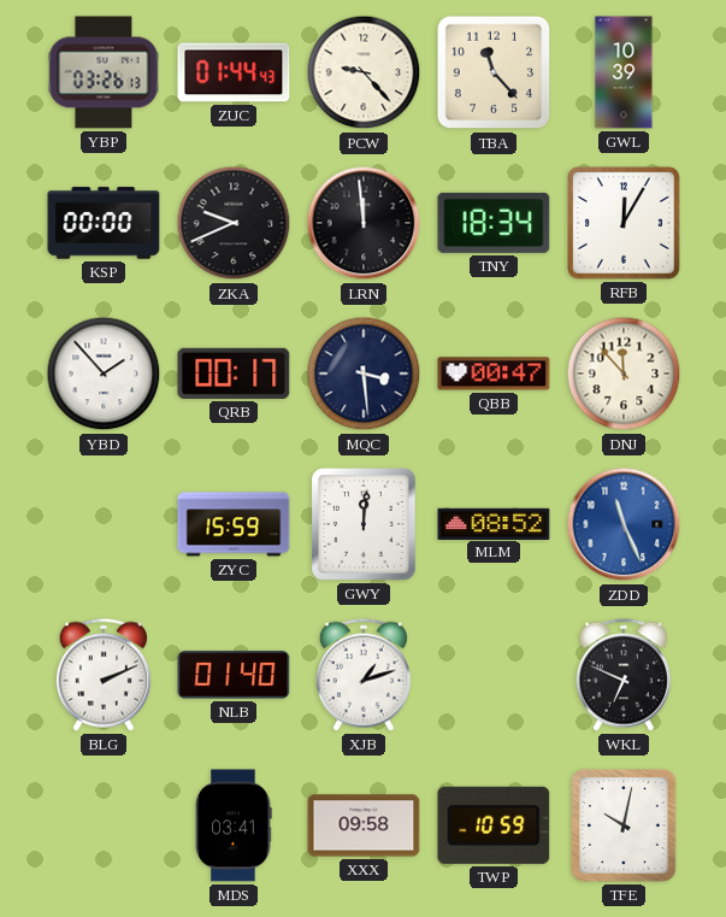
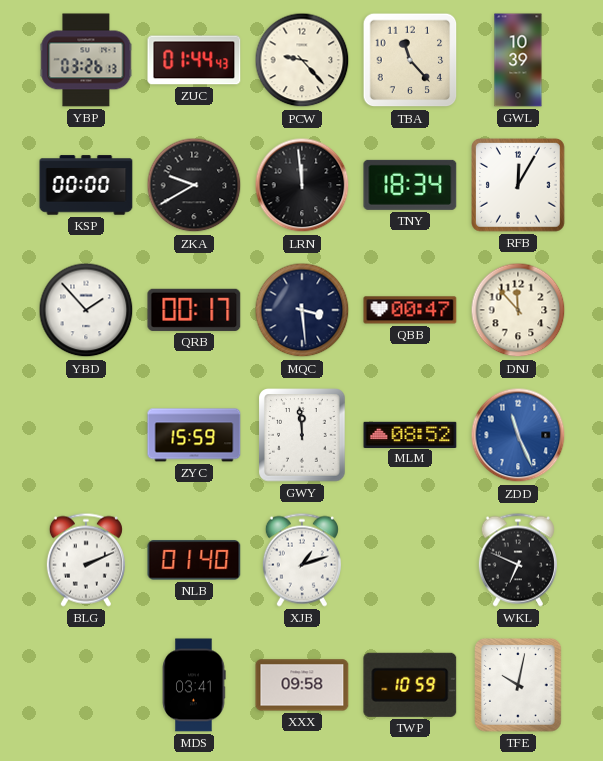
ZKA: 9:41 -> 9:40
GWY: 12:01 -> 11:59
